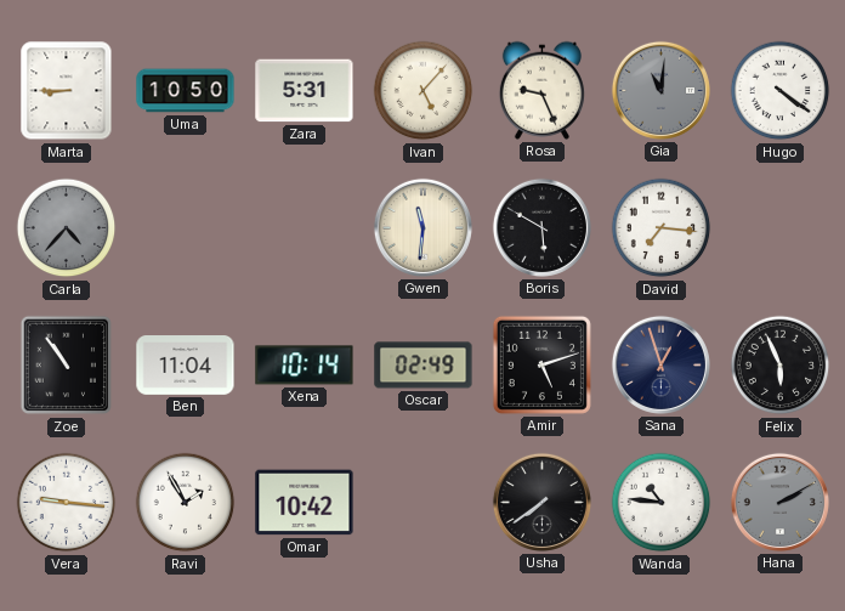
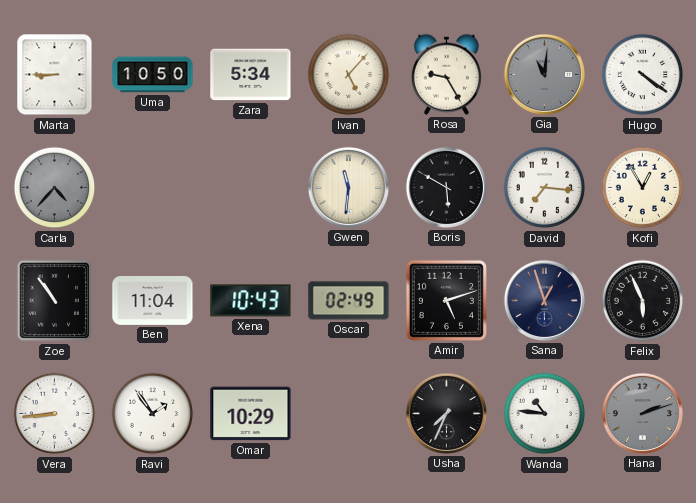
Zara: 5:31 -> 5:34
Rosa: 9:26 -> 9:25
Kofi: none -> 12:55
Xena: 10:14 -> 10:43
Vera: 9:16 -> 8:44
Ravi: 1:55 -> 1:54
Omar: 10:42 -> 10:29
Usha: 7:39 -> 7:34
Hana: 2:10 -> 2:12
